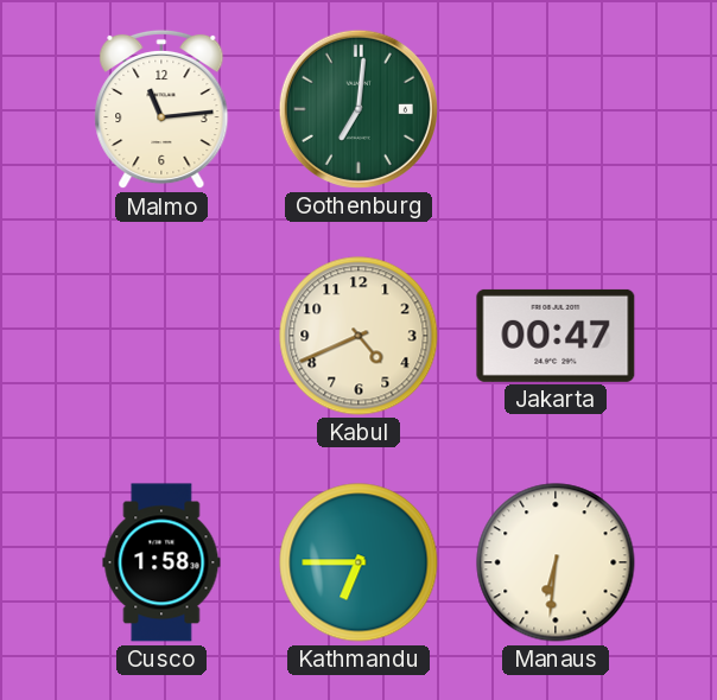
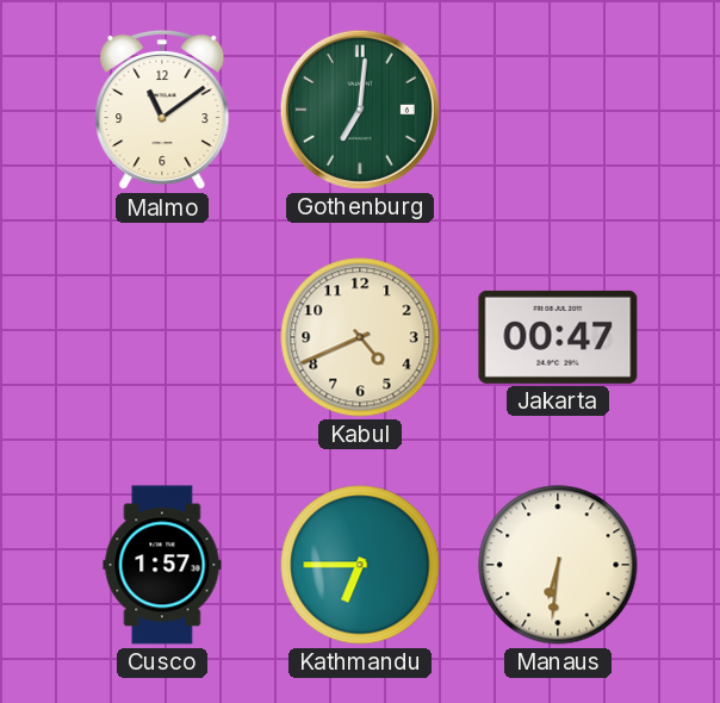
Malmo: 11:14 -> 11:09
Cusco: 1:58 -> 1:57
